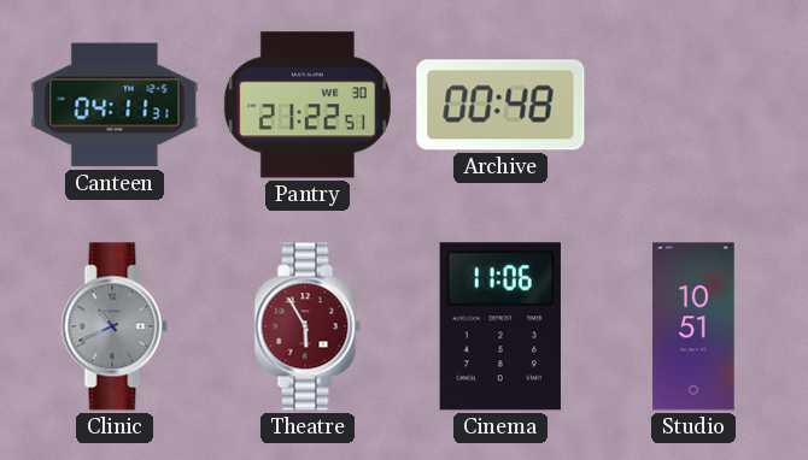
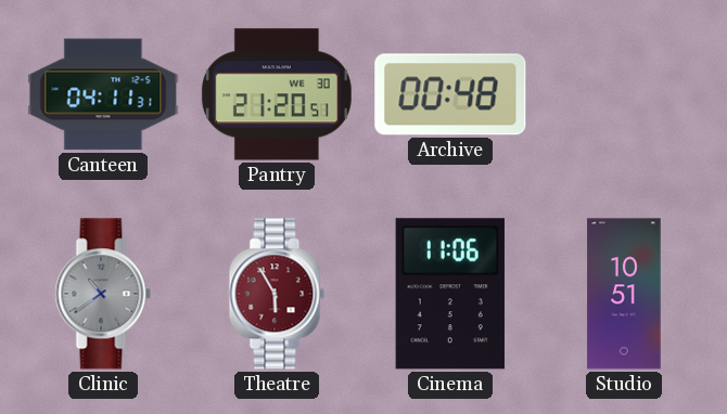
Pantry: 21:22 -> 21:20
Clinic: 10:41 -> 10:39
